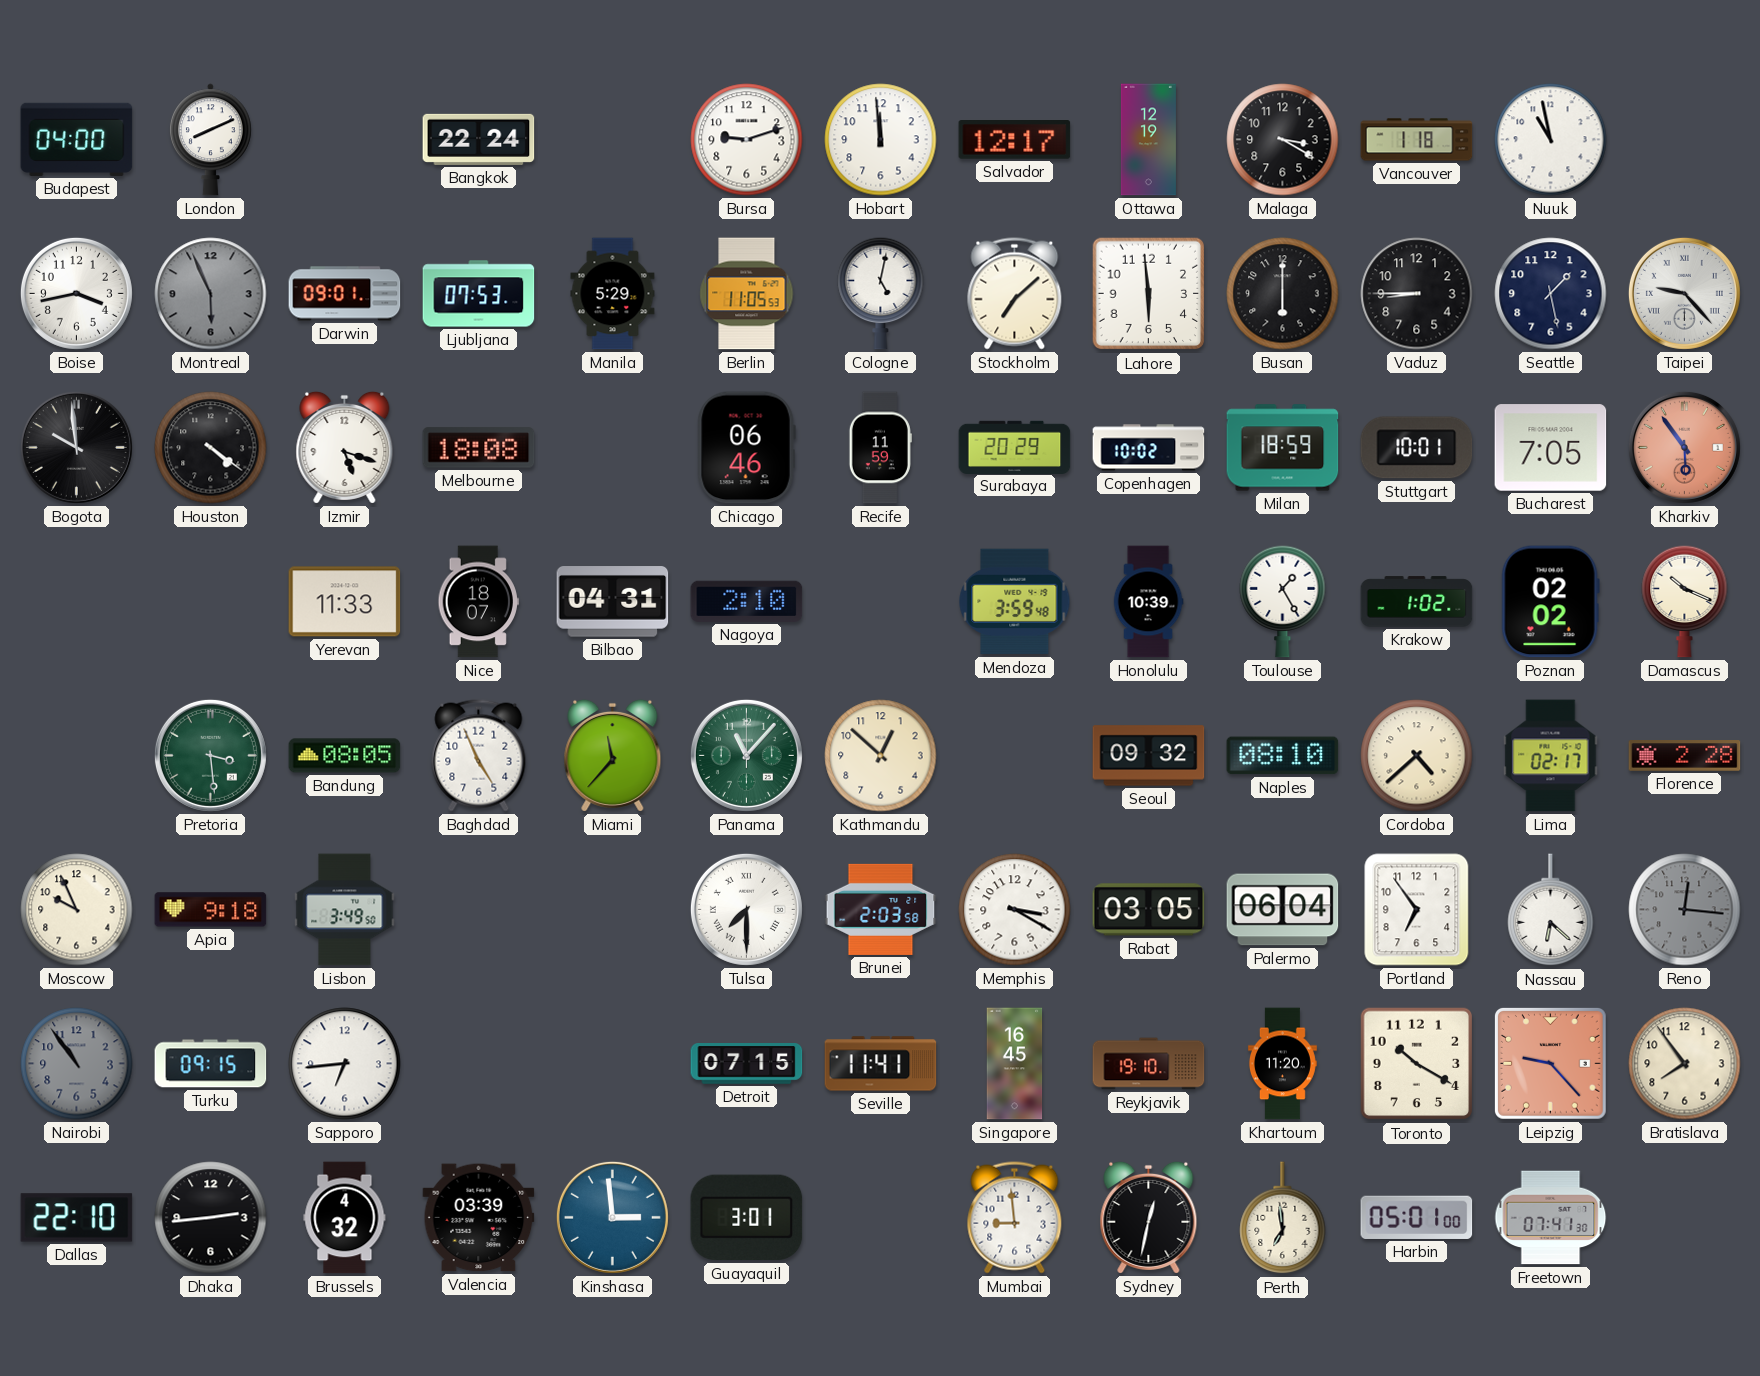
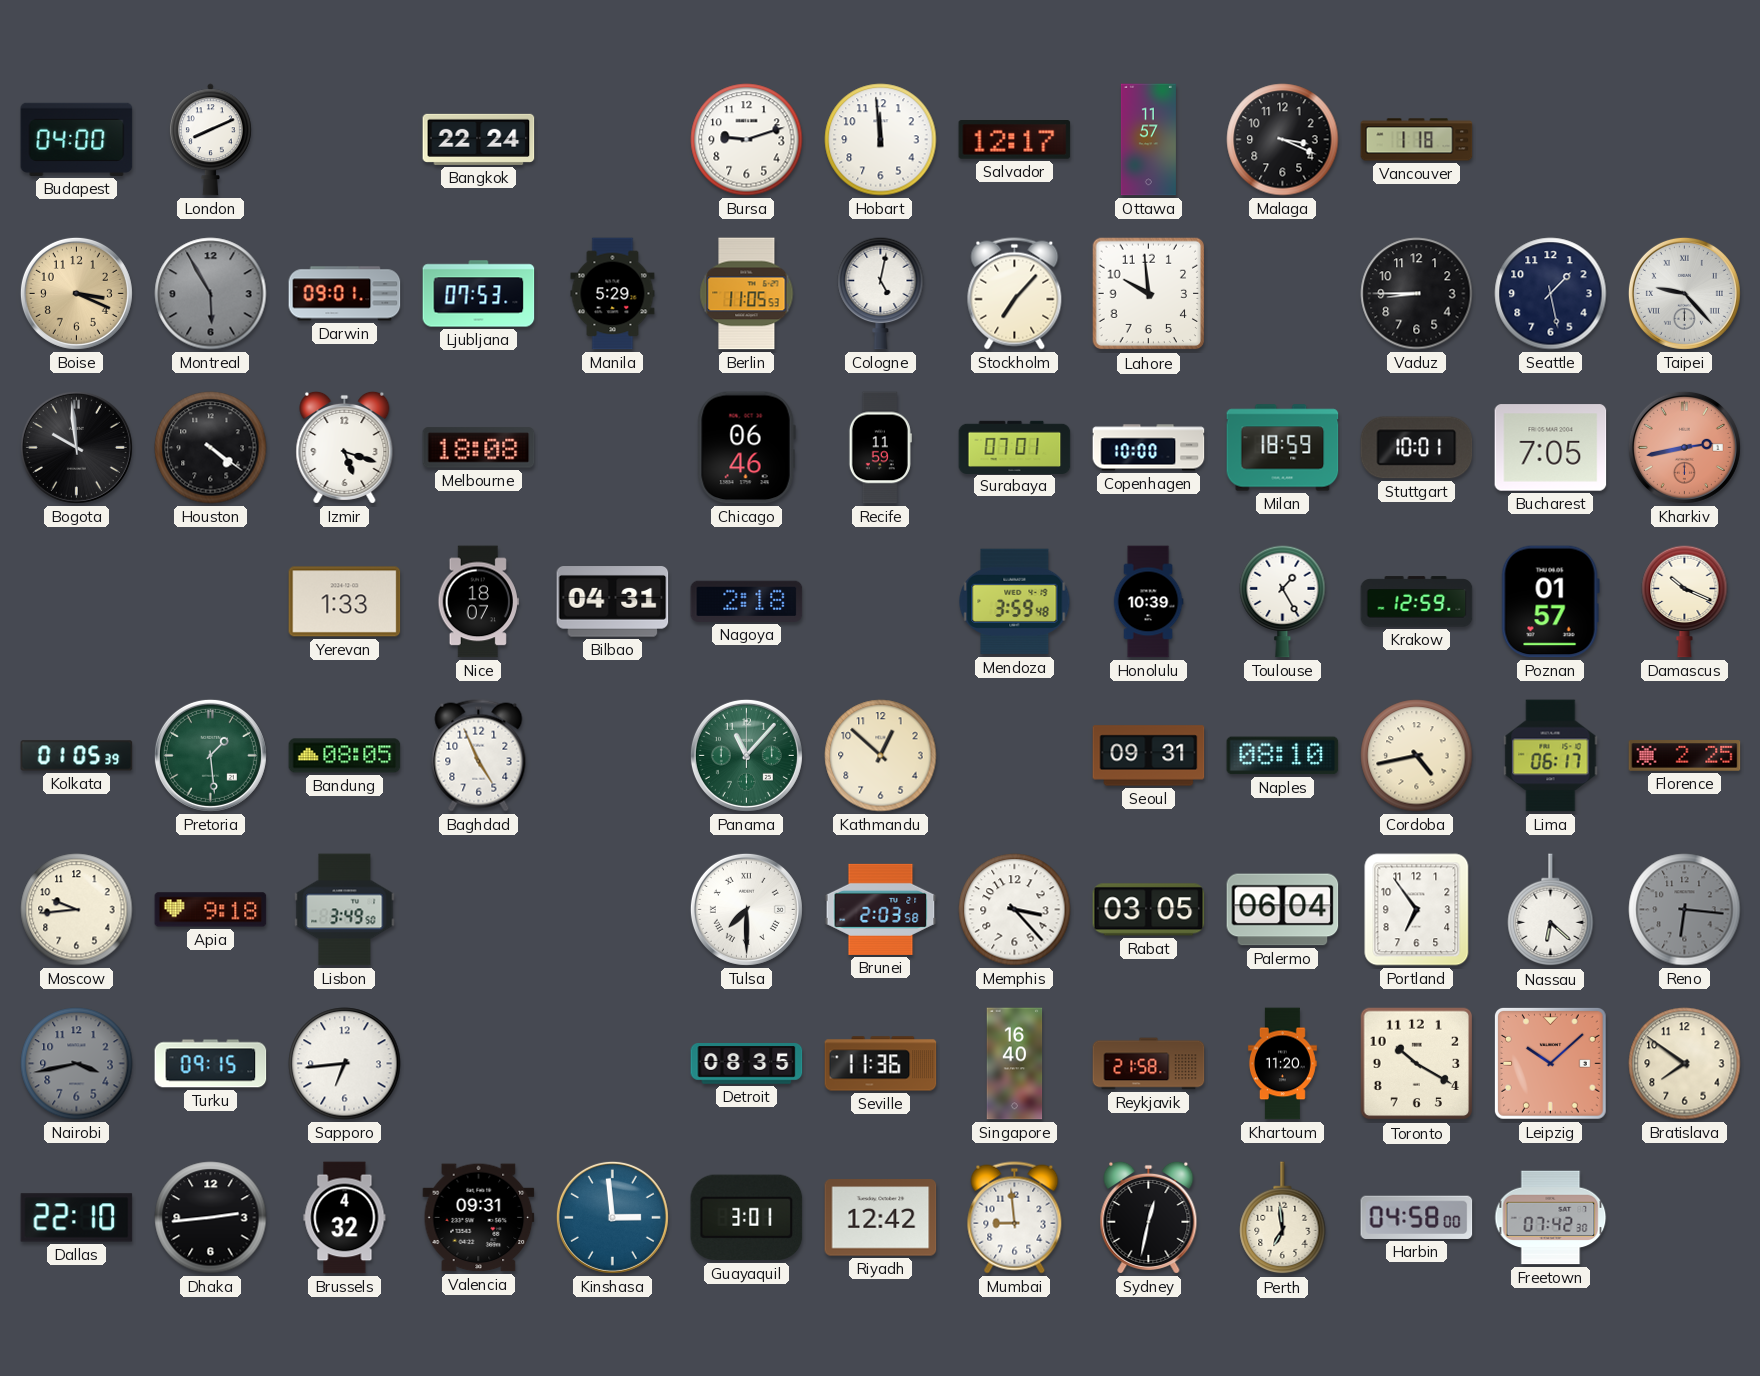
Ottawa: 12:19 -> 11:57
Malaga: 3:20 -> 3:19
Nuuk: 10:58 -> none
Boise: 3:43 -> 3:19
Boise dial: white -> champagne
Montreal: 5:56 -> 5:55
Stockholm: 7:08 -> 7:07
Lahore: 5:59 -> 9:59
Busan: 6:00 -> none
Surabaya: 20:29 -> 07:01
Copenhagen: 10:02 -> 10:00
Kharkiv: 5:54 -> 2:43
Yerevan: 11:33 -> 1:33
Nagoya: 2:10 -> 2:18
Krakow: 1:02 -> 12:59
Poznan: 02:02 -> 01:57
Kolkata: none -> 01:05
Pretoria: 3:29 -> 1:29
Miami: 11:37 -> none
Seoul: 09:32 -> 09:31
Cordoba: 4:38 -> 4:43
Lima: 02:17 -> 06:17
Florence: 2:28 -> 2:25
Moscow: 9:56 -> 9:44
Memphis: 3:20 -> 3:23
Reno: 12:16 -> 6:16
Nairobi: 10:54 -> 3:43
Detroit: 07:15 -> 08:35
Seville: 11:41 -> 11:36
Singapore: 16:45 -> 16:40
Reykjavik: 19:10 -> 21:58
Leipzig: 9:23 -> 10:08
Bratislava: 7:54 -> 7:51
Valencia: 03:39 -> 09:31
Riyadh: none -> 12:42
Harbin: 05:01 -> 04:58
Freetown: 07:41 -> 07:42
